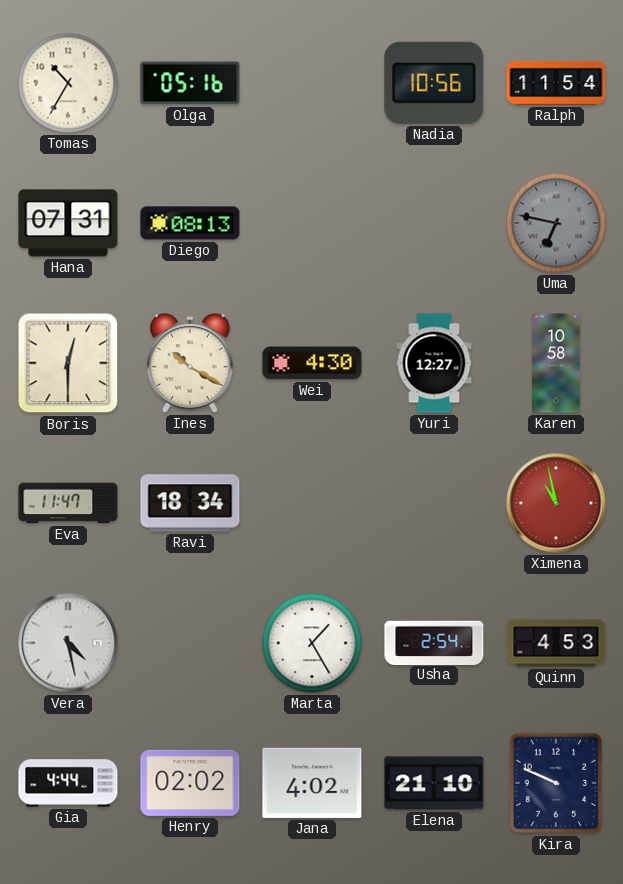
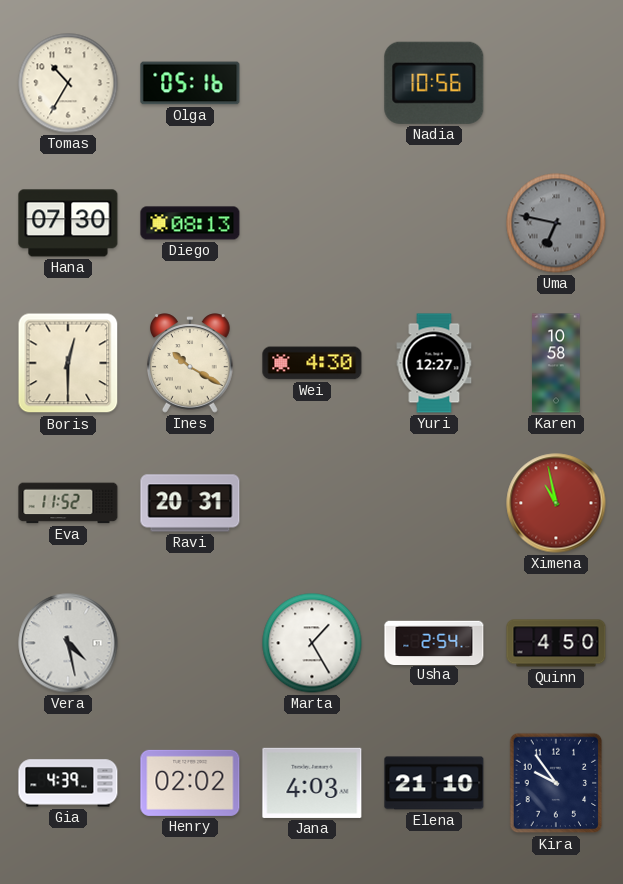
Ralph: 11:54 -> none
Hana: 07:31 -> 07:30
Eva: 11:47 -> 11:52
Ravi: 18:34 -> 20:31
Quinn: 4:53 -> 4:50
Gia: 4:44 -> 4:39
Jana: 4:02 -> 4:03
Kira: 9:49 -> 9:54
